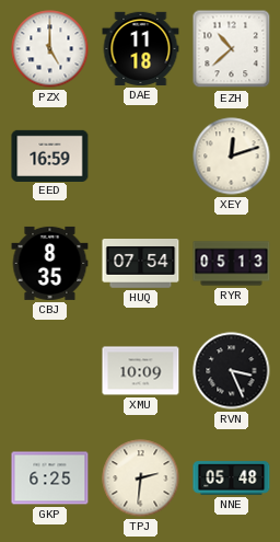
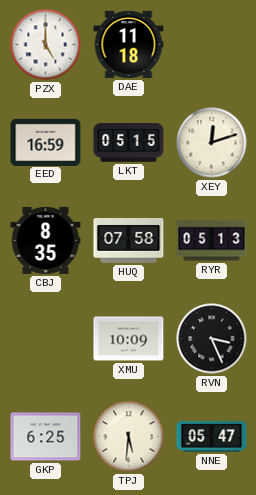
EZH: 10:38 -> none
LKT: none -> 05:15
HUQ: 07:54 -> 07:58
TPJ: 2:31 -> 5:31
NNE: 05:48 -> 05:47
